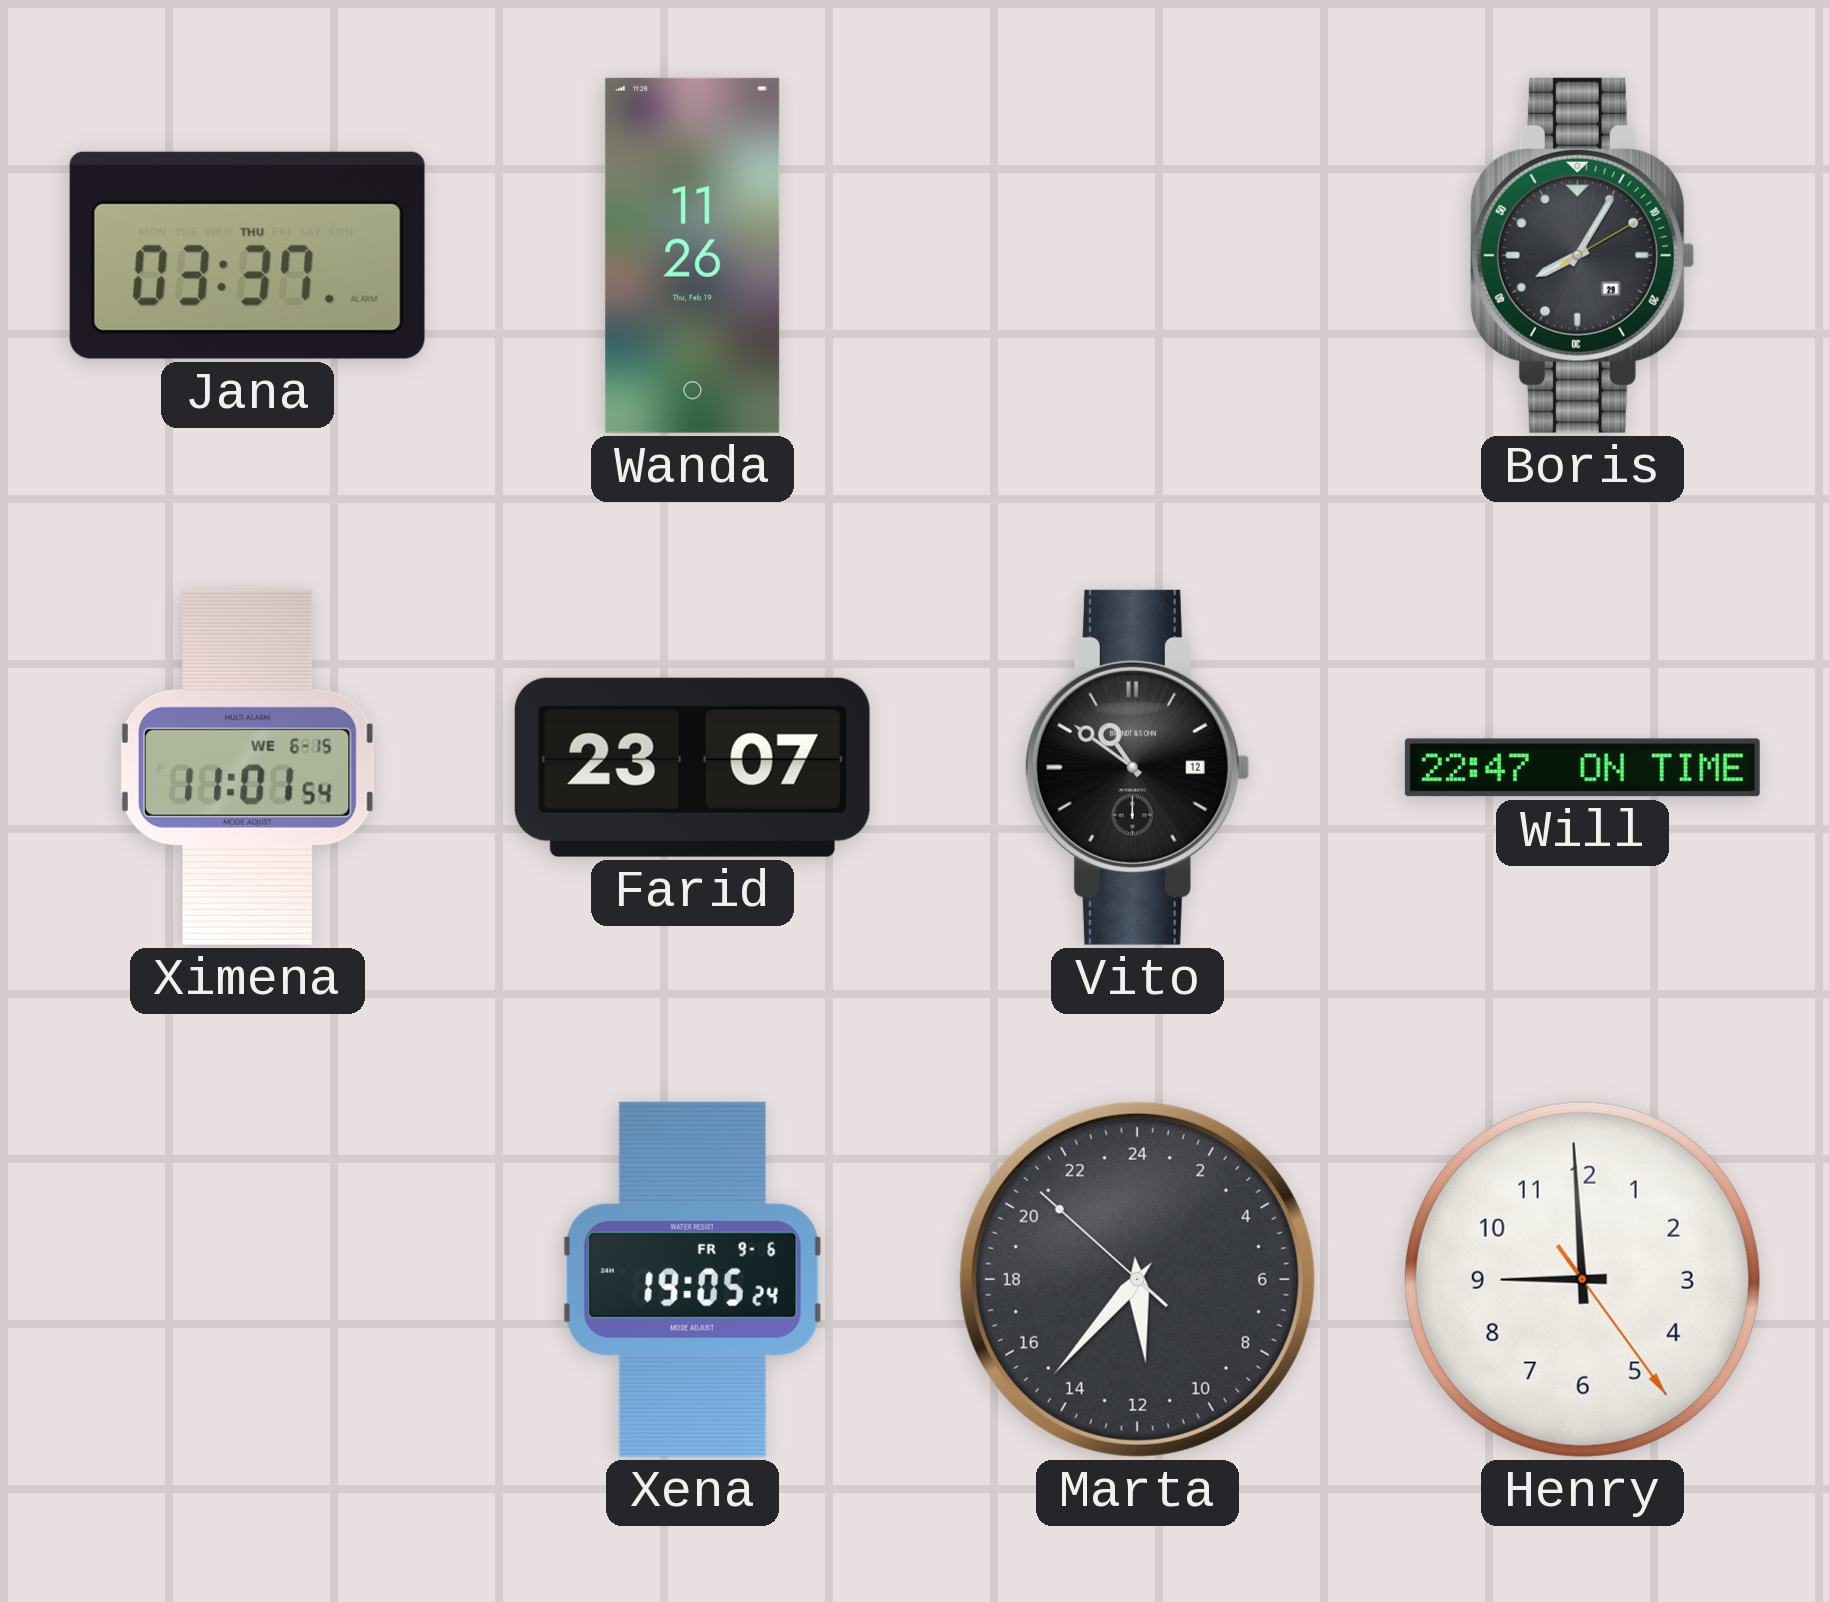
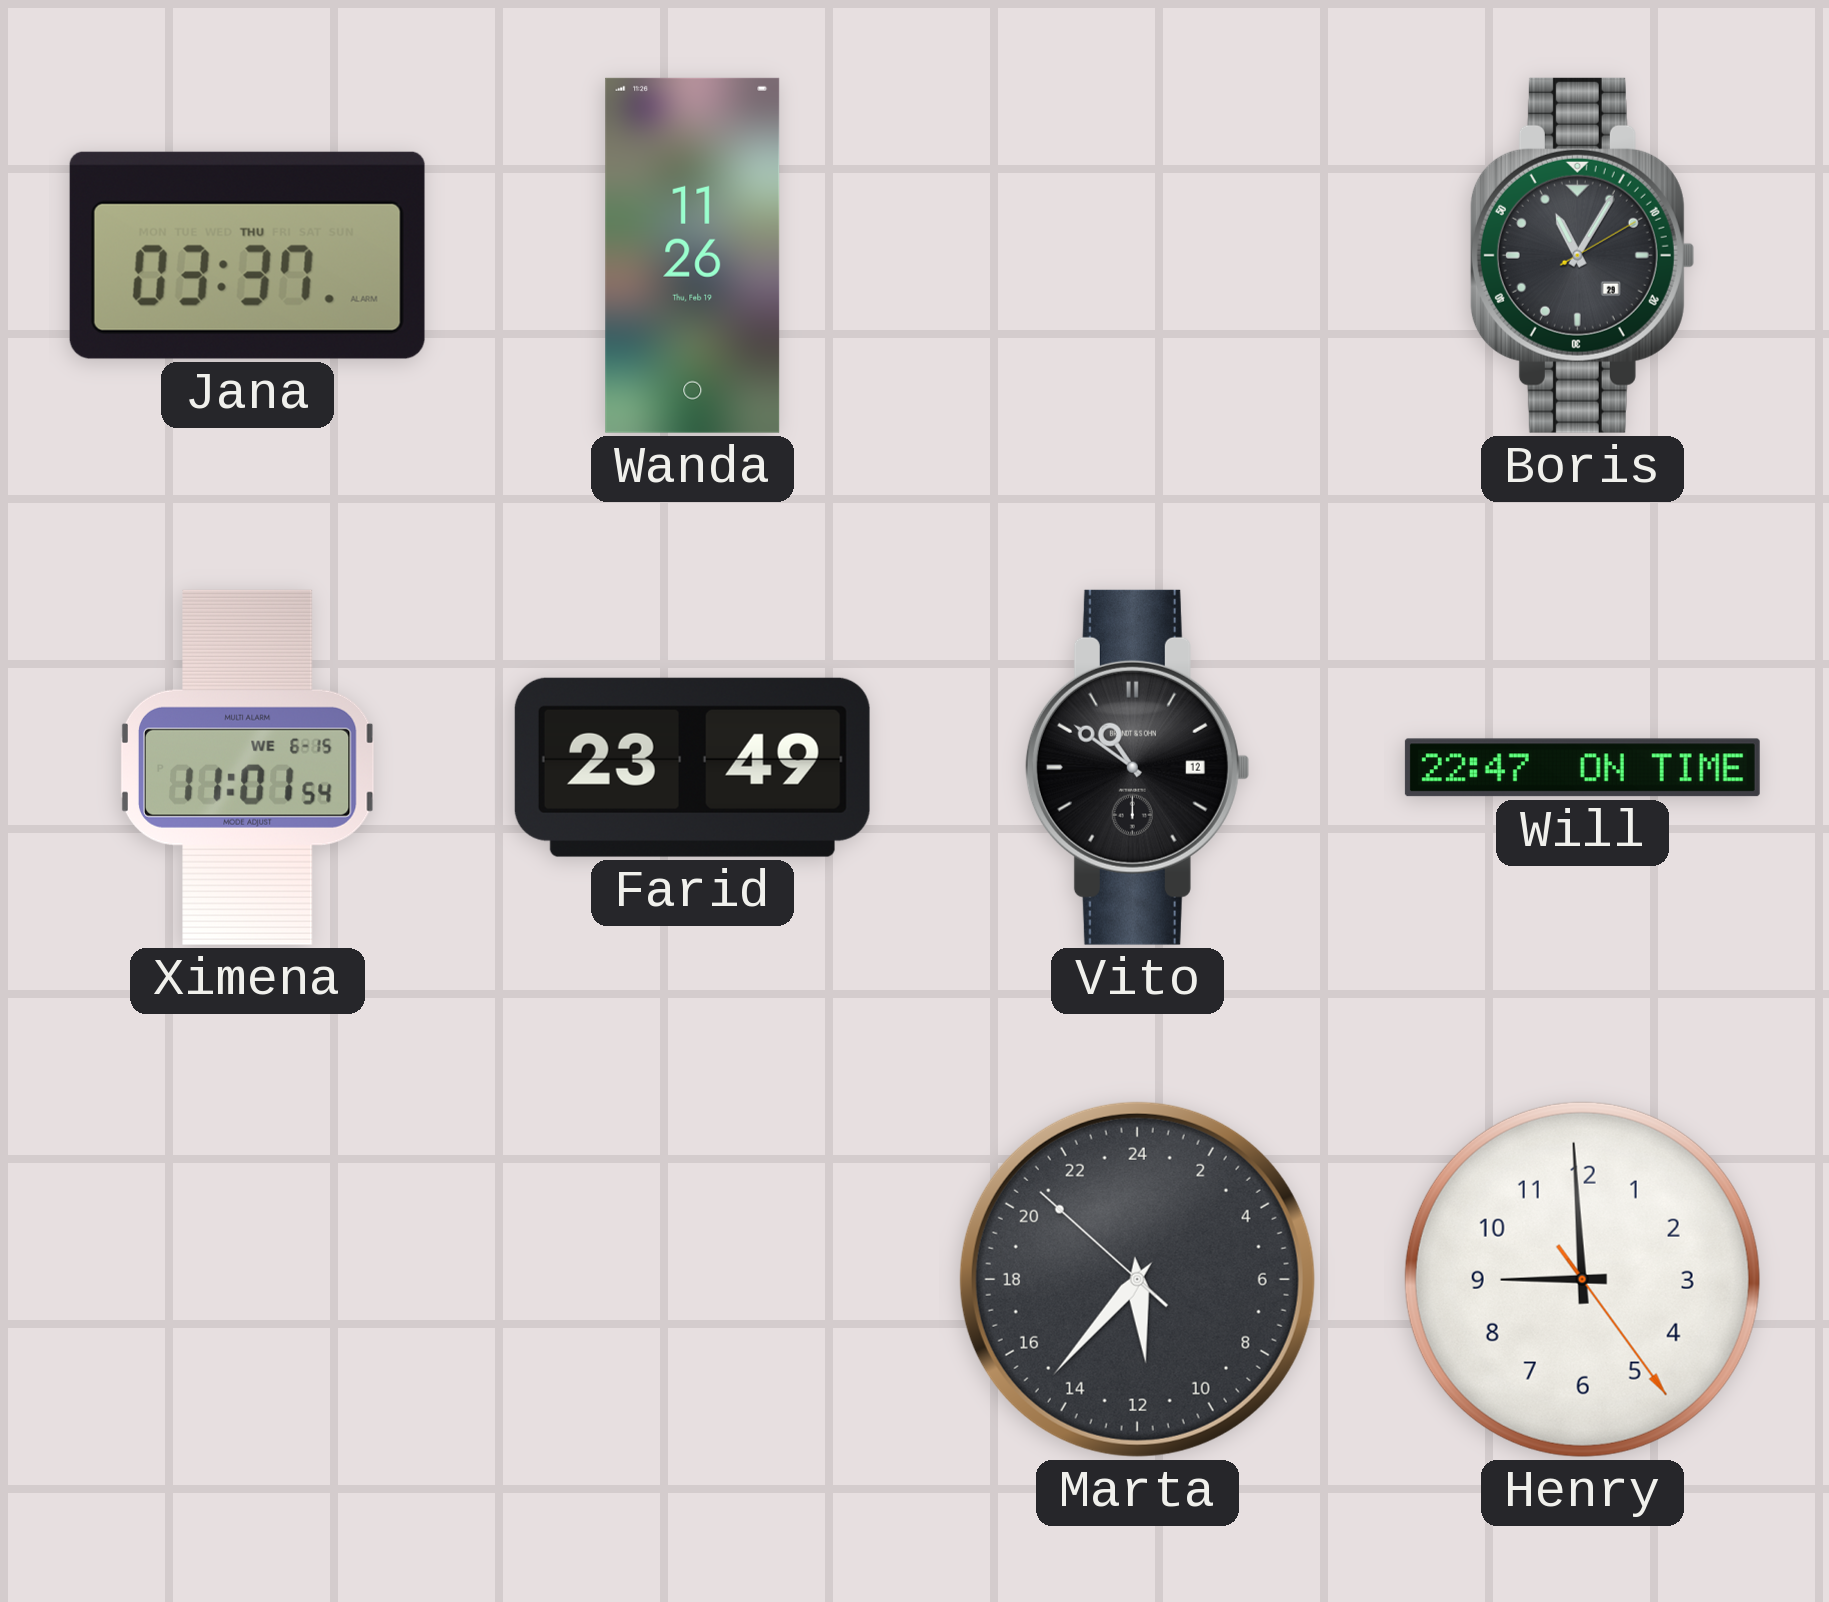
Boris: 8:05 -> 11:05
Farid: 23:07 -> 23:49
Xena: 19:05 -> none
